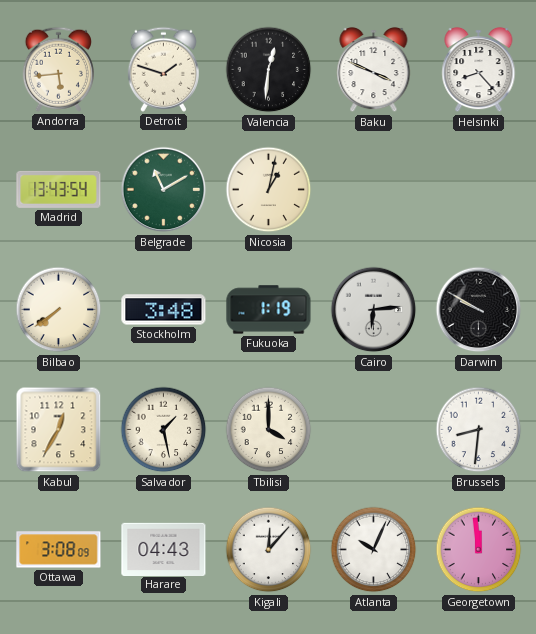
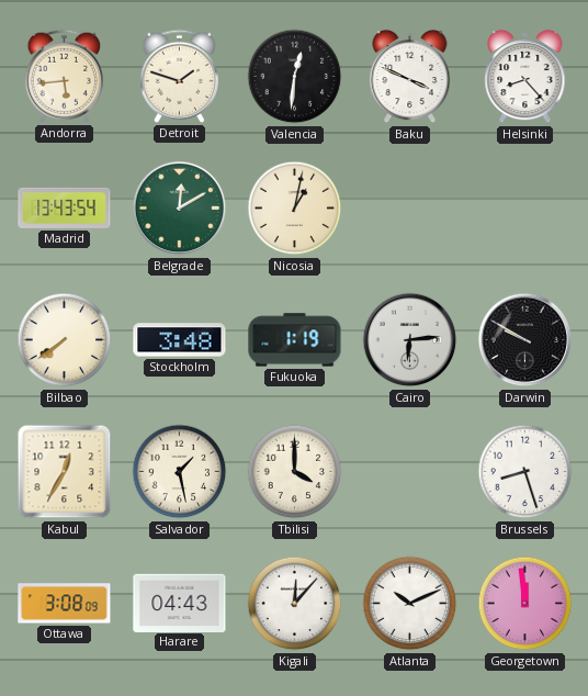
Belgrade: 11:10 -> 12:10
Brussels: 8:31 -> 8:27
Atlanta: 10:04 -> 10:11
